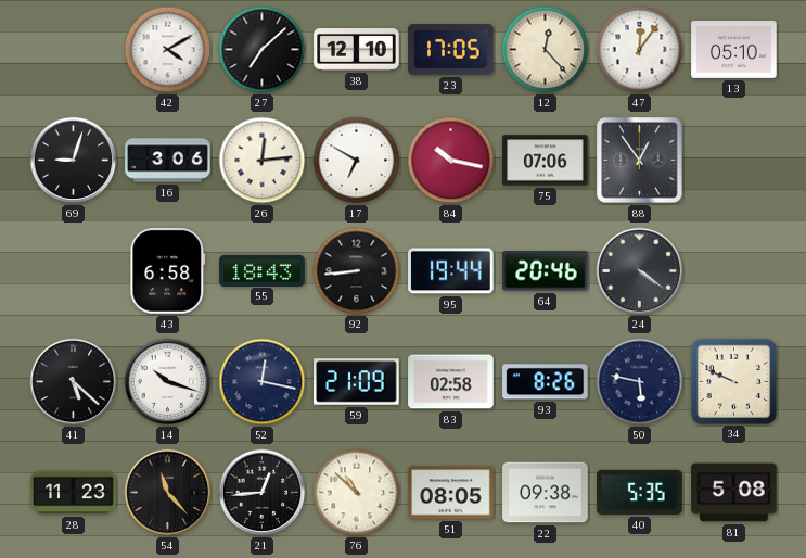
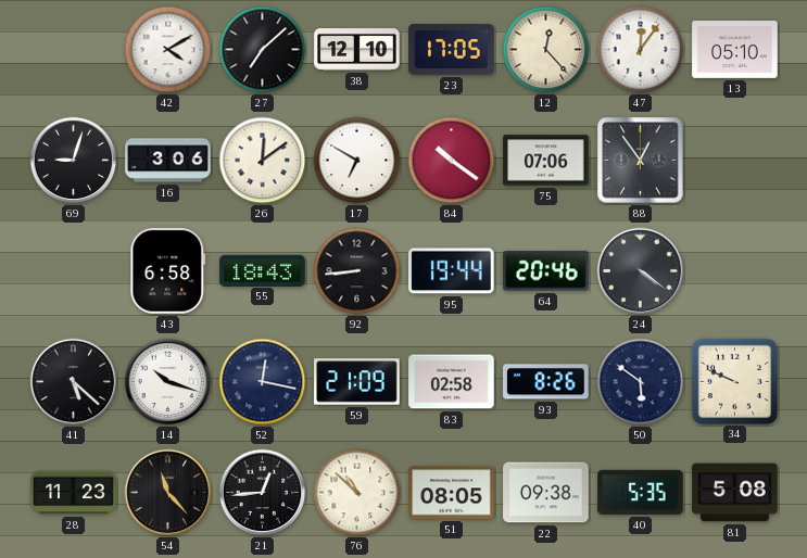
26: 12:14 -> 12:09
84: 10:17 -> 10:21
50: 5:47 -> 5:51
